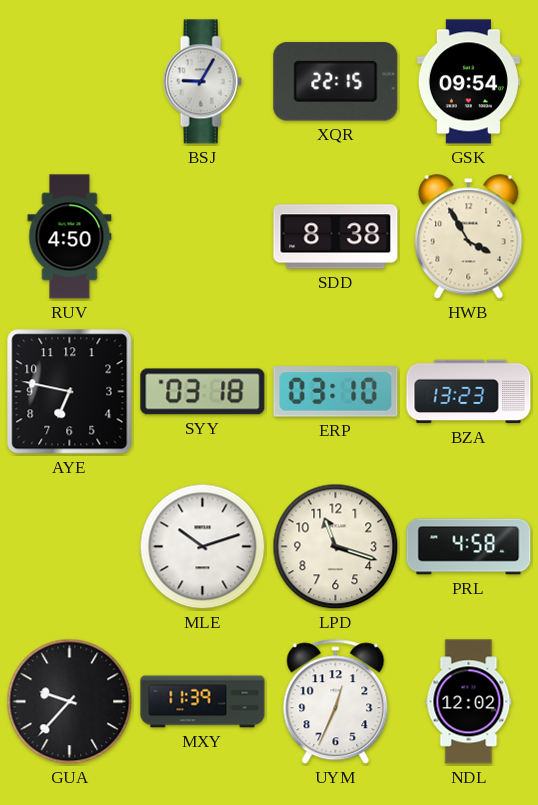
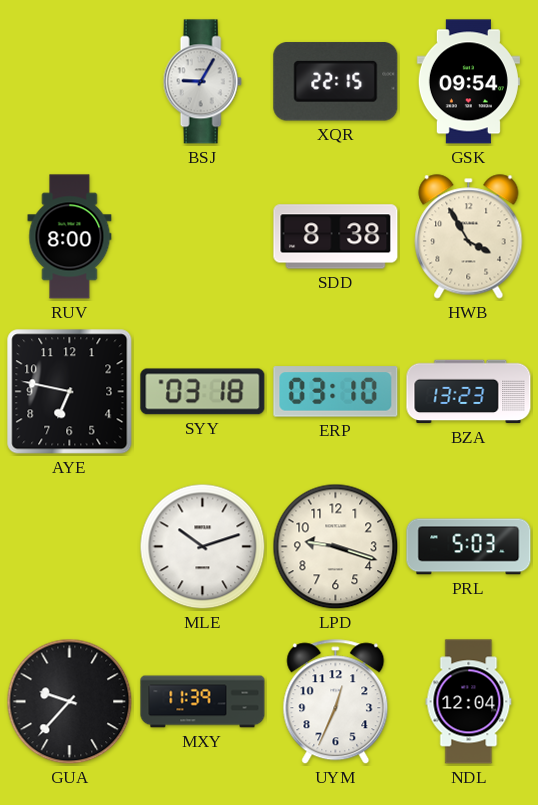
RUV: 4:50 -> 8:00
LPD: 11:18 -> 9:18
PRL: 4:58 -> 5:03
NDL: 12:02 -> 12:04
